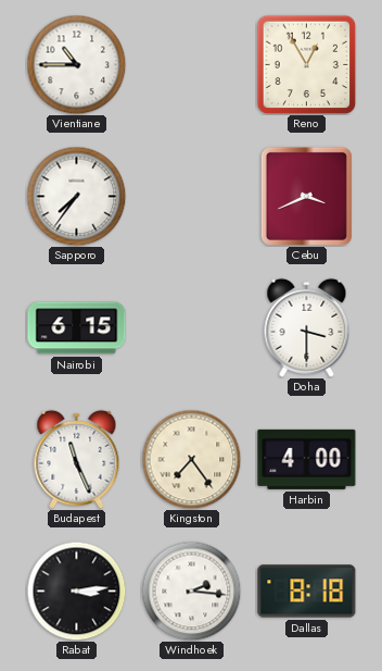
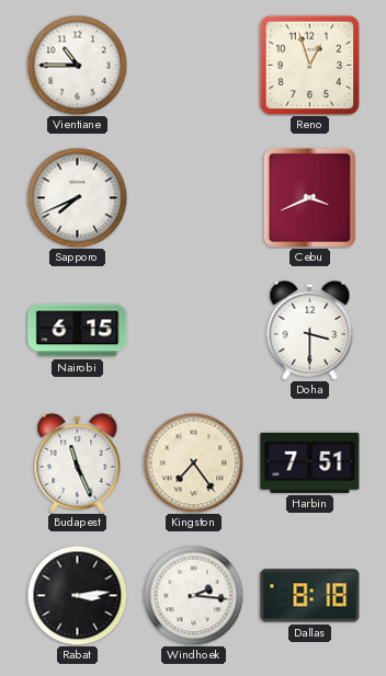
Reno: 12:55 -> 12:57
Sapporo: 7:36 -> 7:41
Harbin: 4:00 -> 7:51
